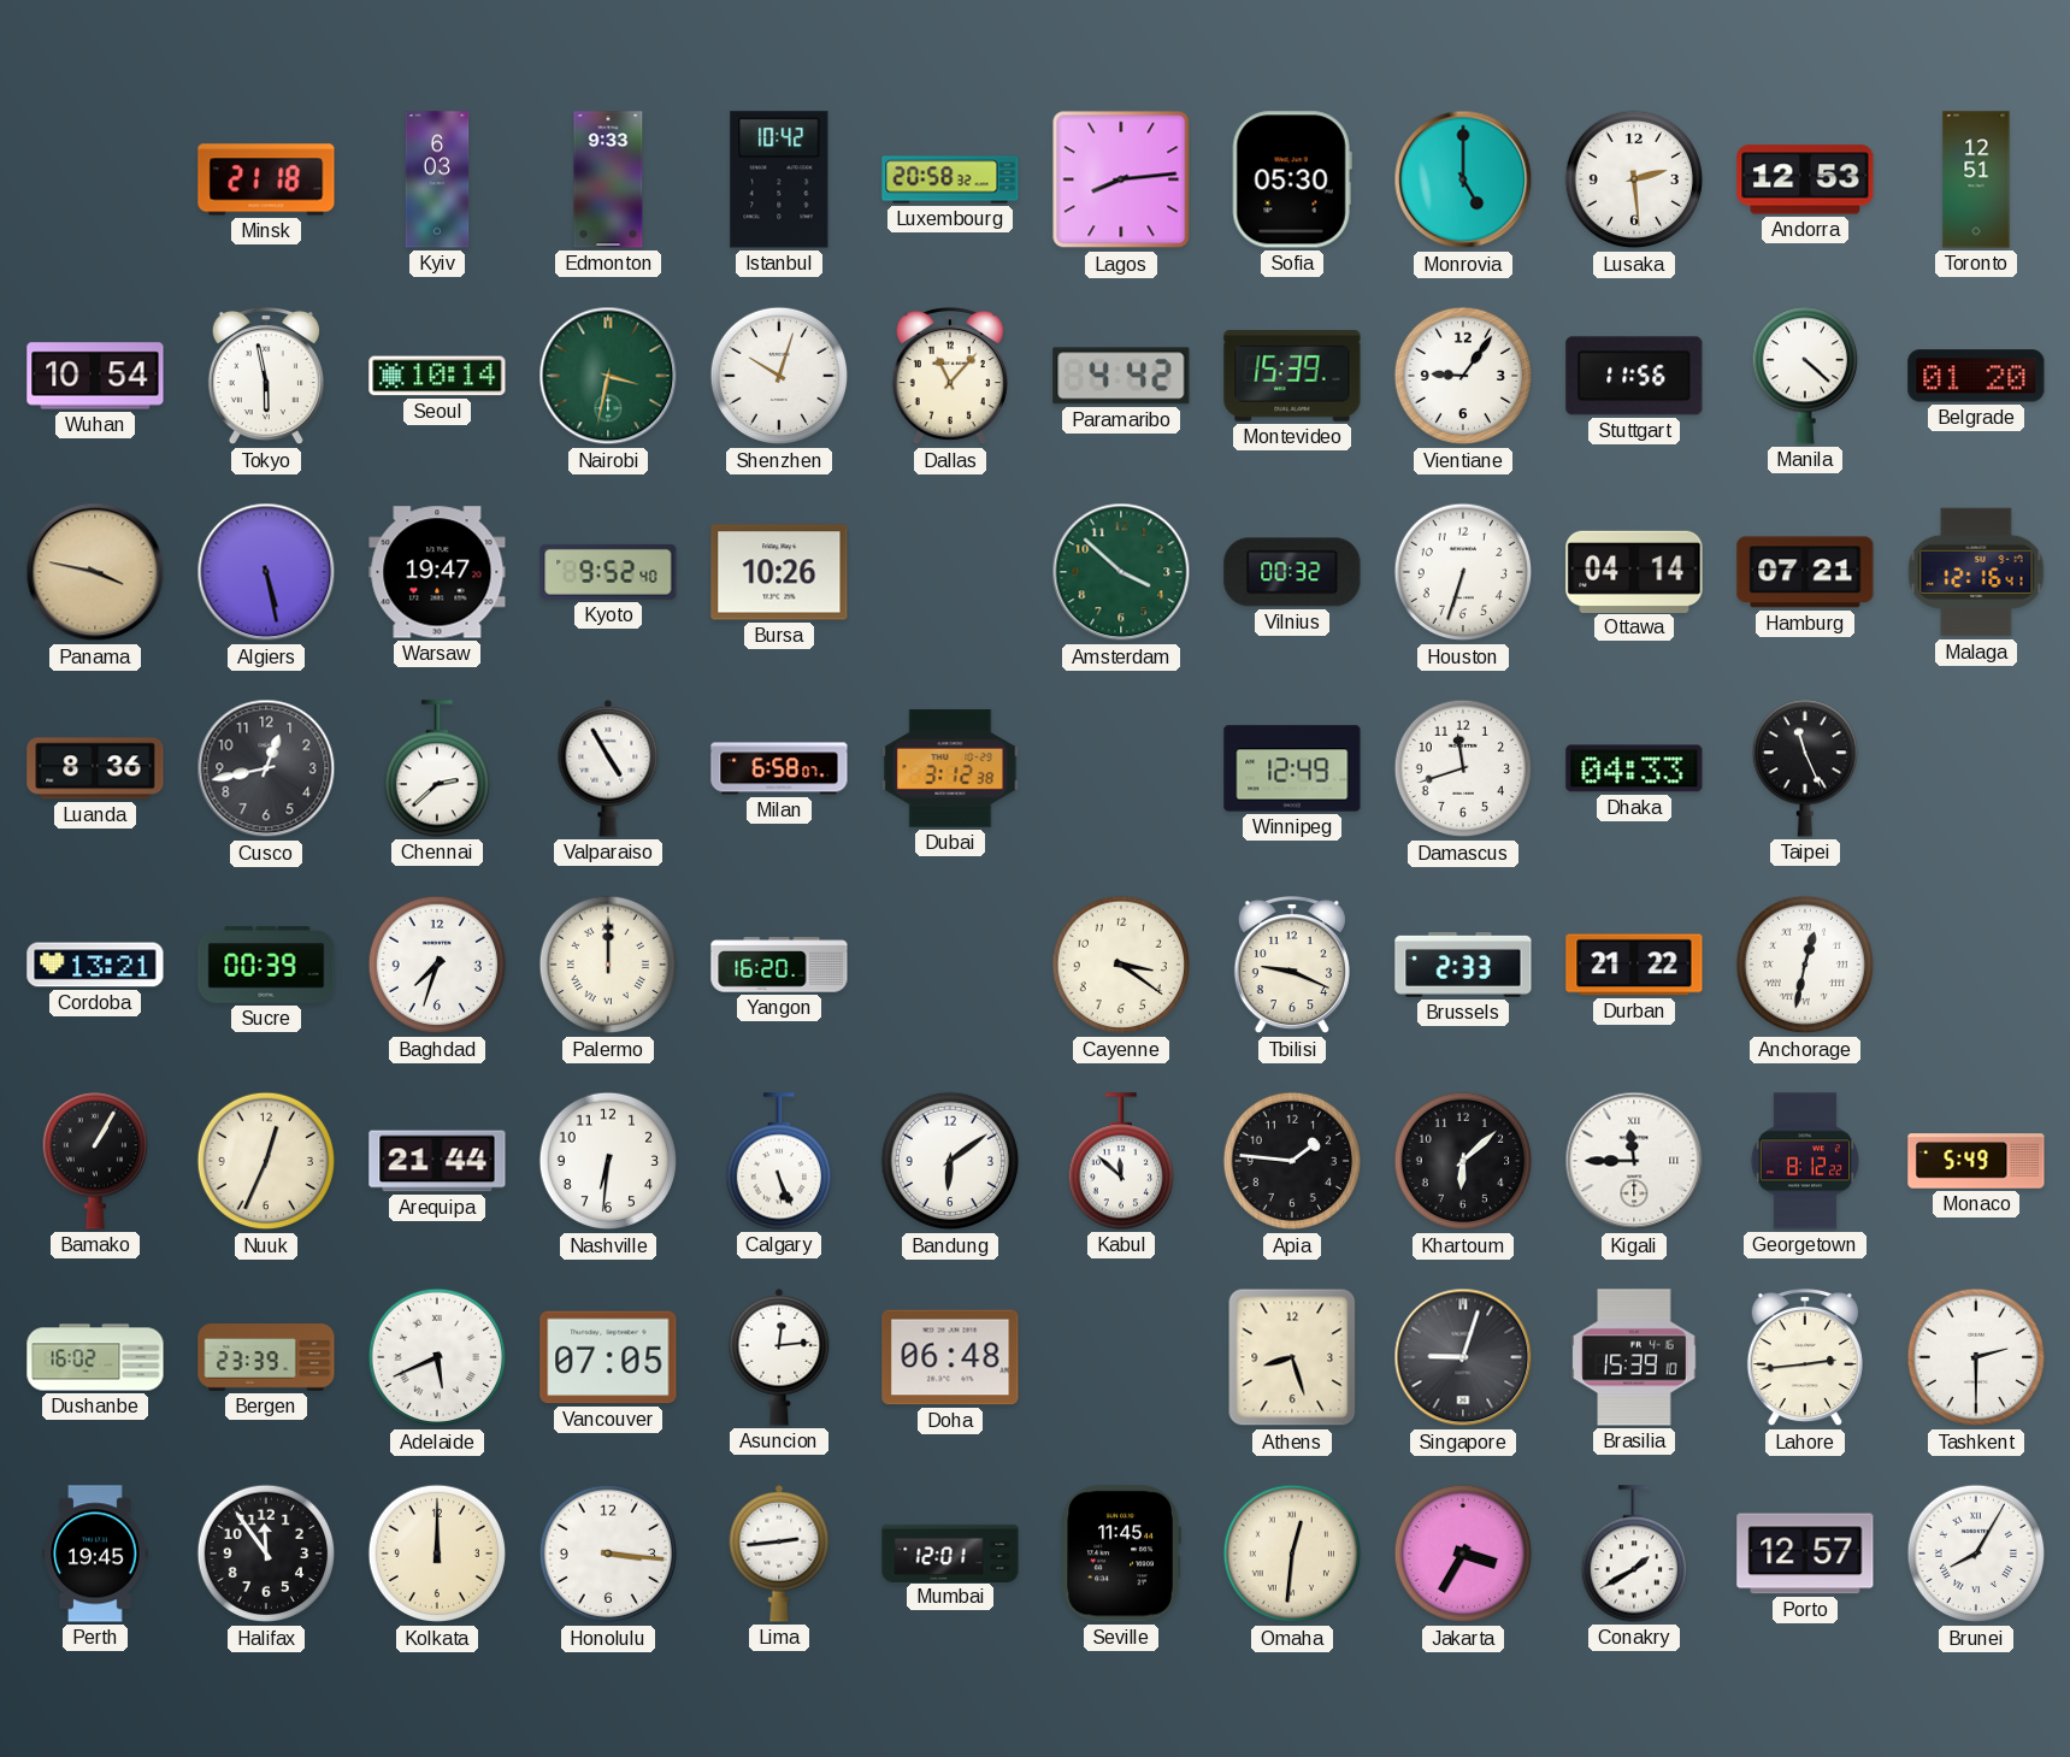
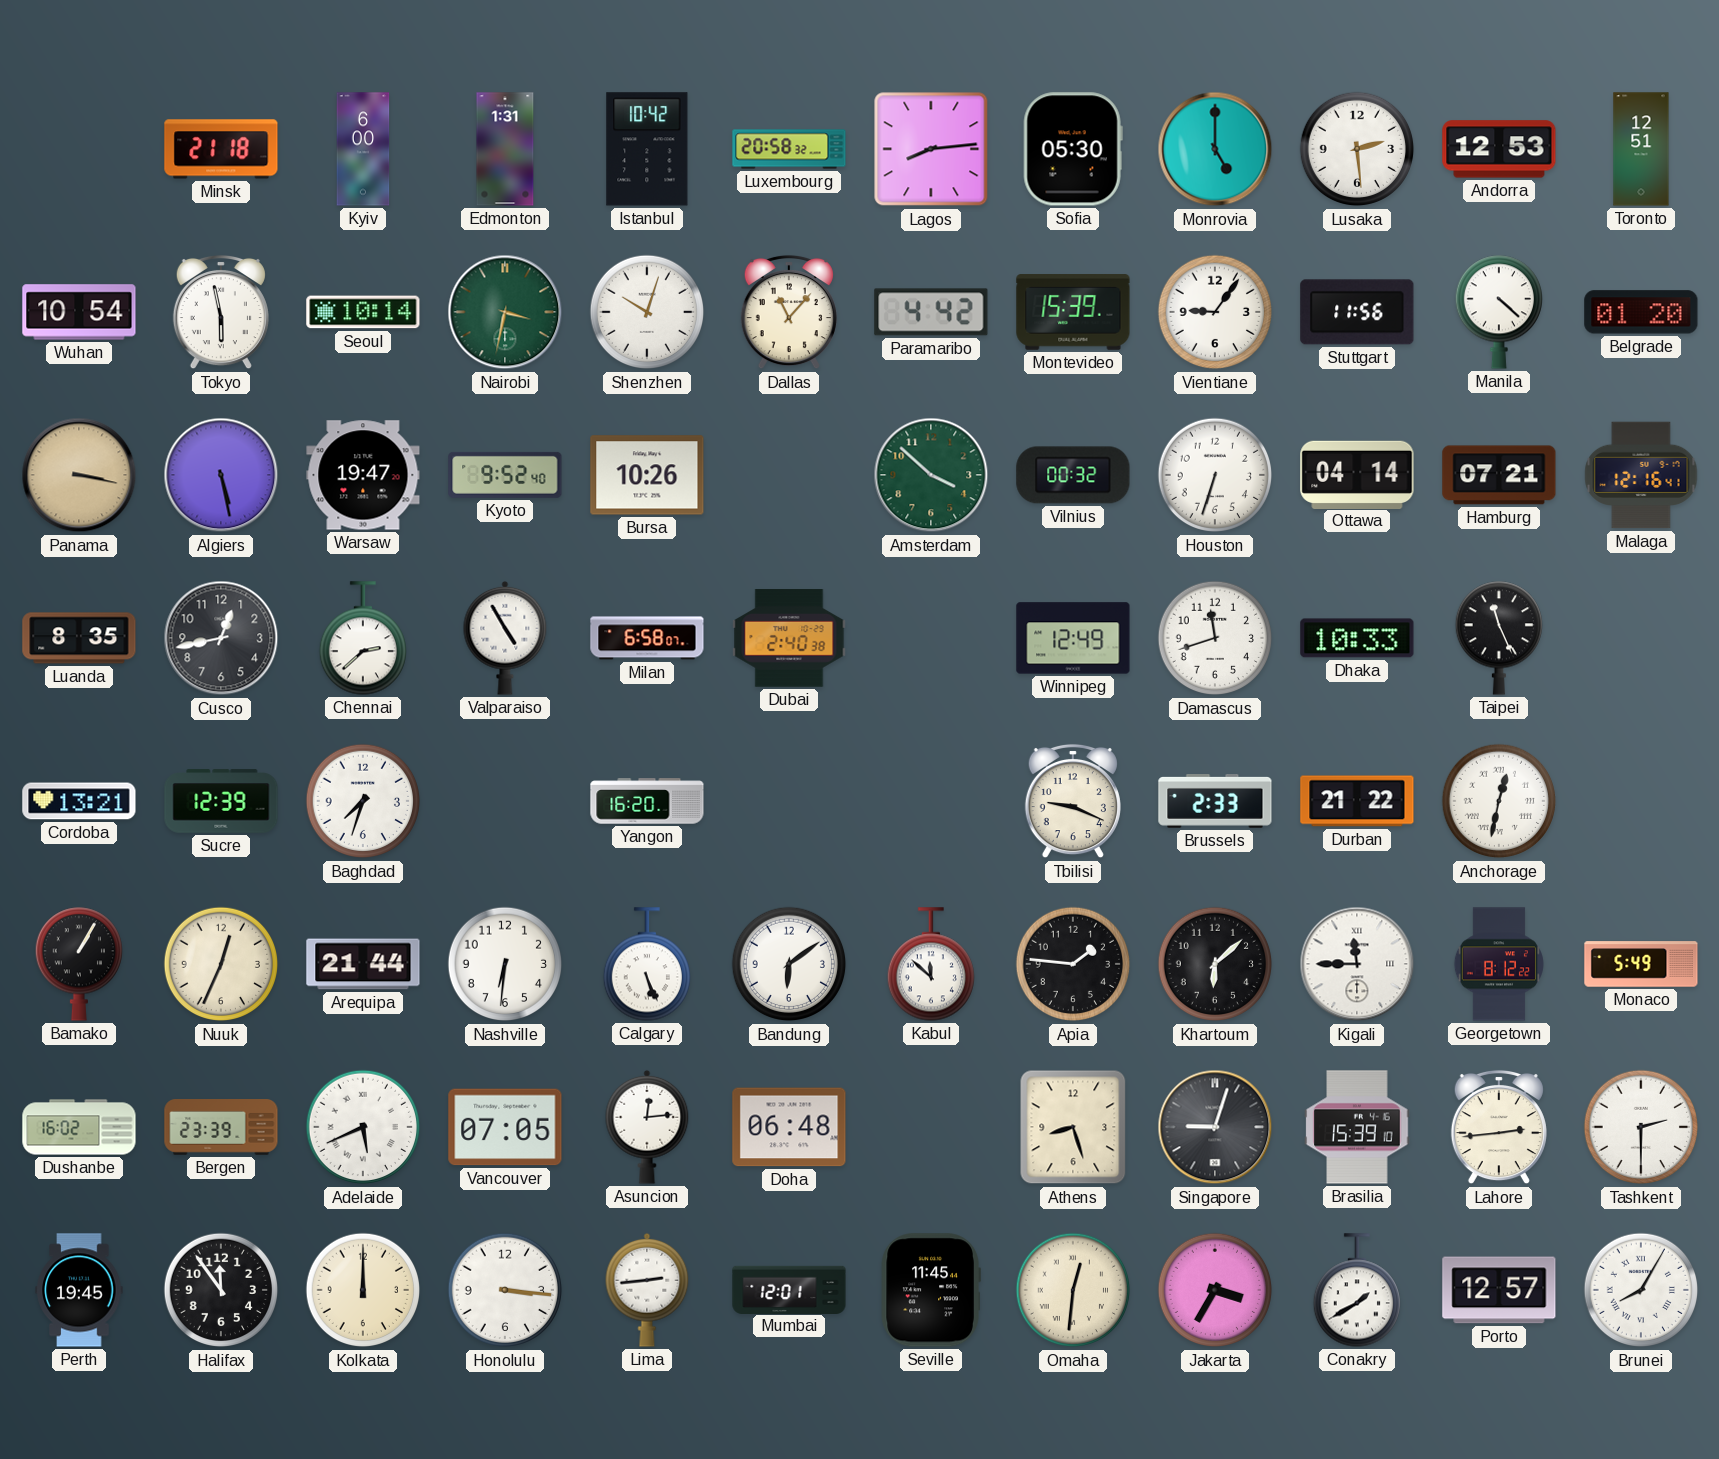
Kyiv: 6:03 -> 6:00
Edmonton: 9:33 -> 1:31
Panama: 3:47 -> 3:17
Luanda: 8:36 -> 8:35
Dubai: 3:12 -> 2:40
Dhaka: 04:33 -> 10:33
Sucre: 00:39 -> 12:39
Palermo: 12:00 -> none
Cayenne: 3:21 -> none
